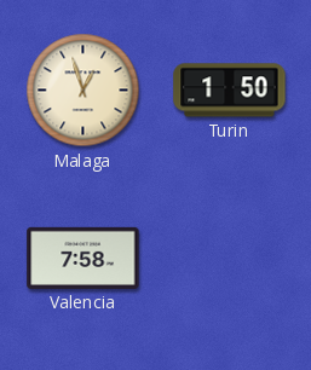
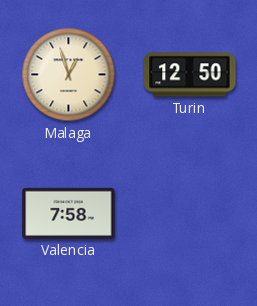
Turin: 1:50 -> 12:50
